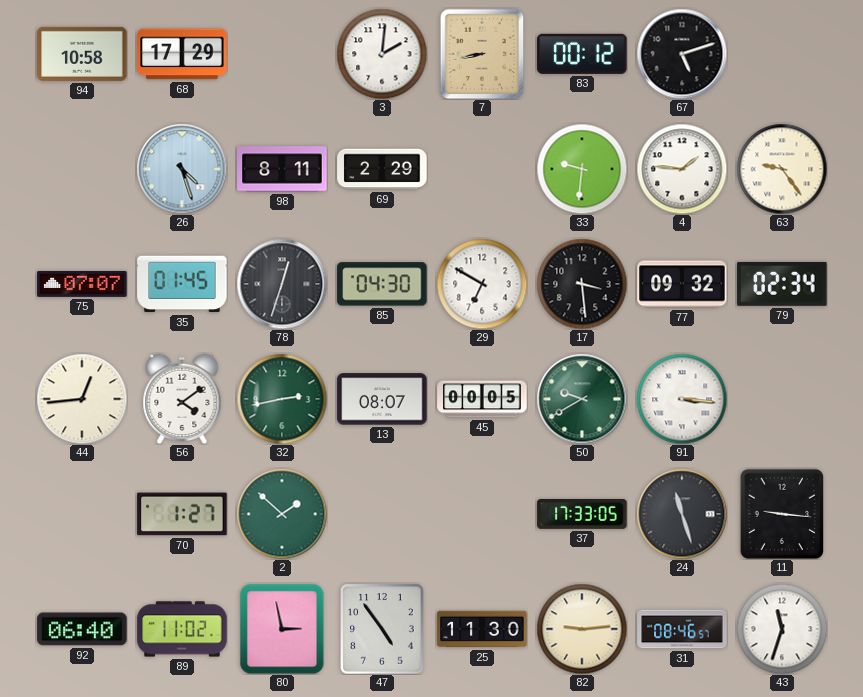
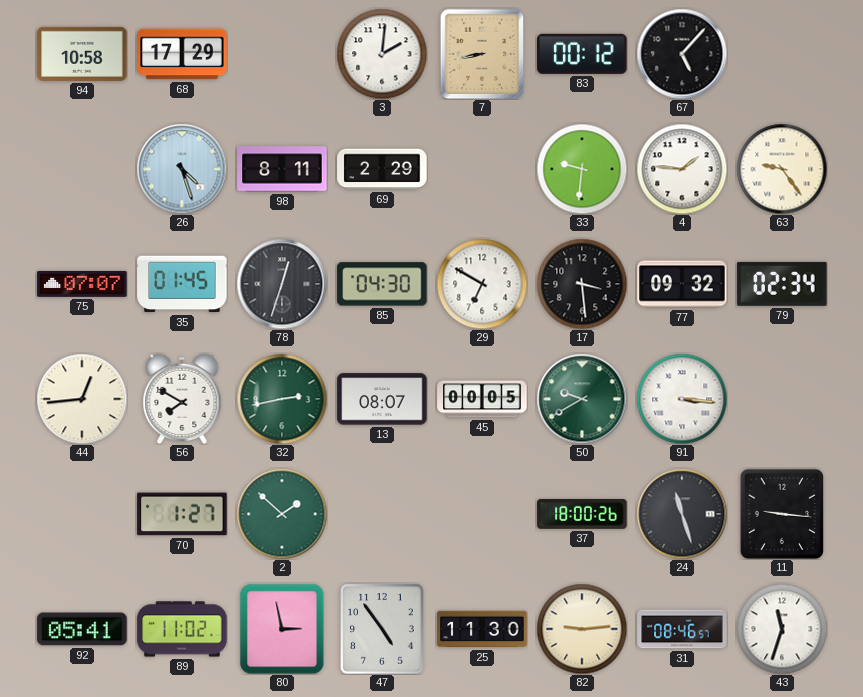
67: 5:12 -> 5:07
56: 4:09 -> 7:50
37: 17:33 -> 18:00
92: 06:40 -> 05:41
